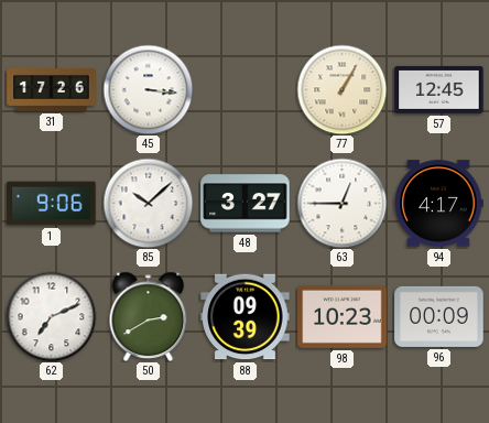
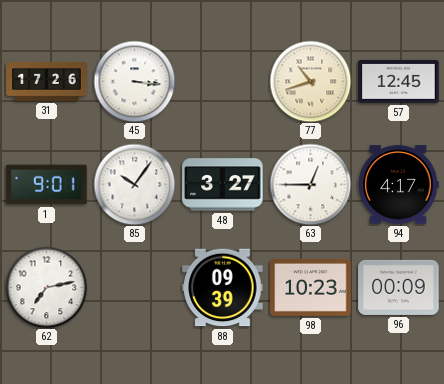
77: 1:05 -> 10:42
1: 9:06 -> 9:01
85: 10:08 -> 10:06
62: 7:11 -> 7:13
50: 2:40 -> none
